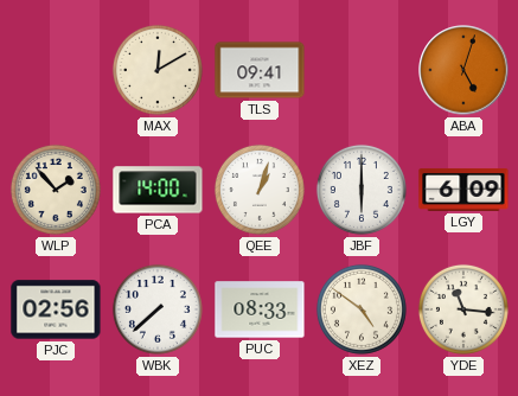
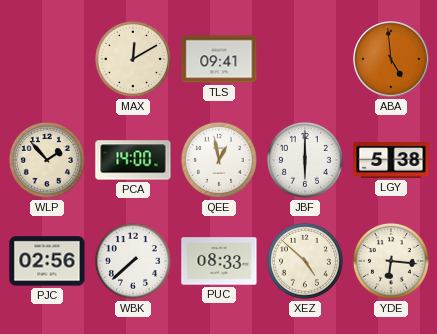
ABA: 5:03 -> 4:59
QEE: 1:03 -> 12:58
LGY: 6:09 -> 5:38
XEZ: 4:51 -> 4:52
YDE: 11:16 -> 6:16
